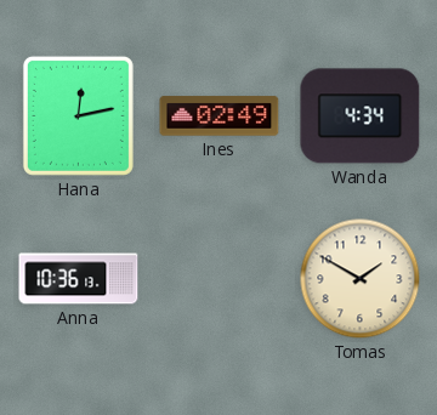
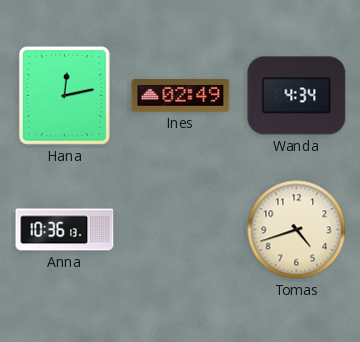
Tomas: 1:50 -> 4:42
